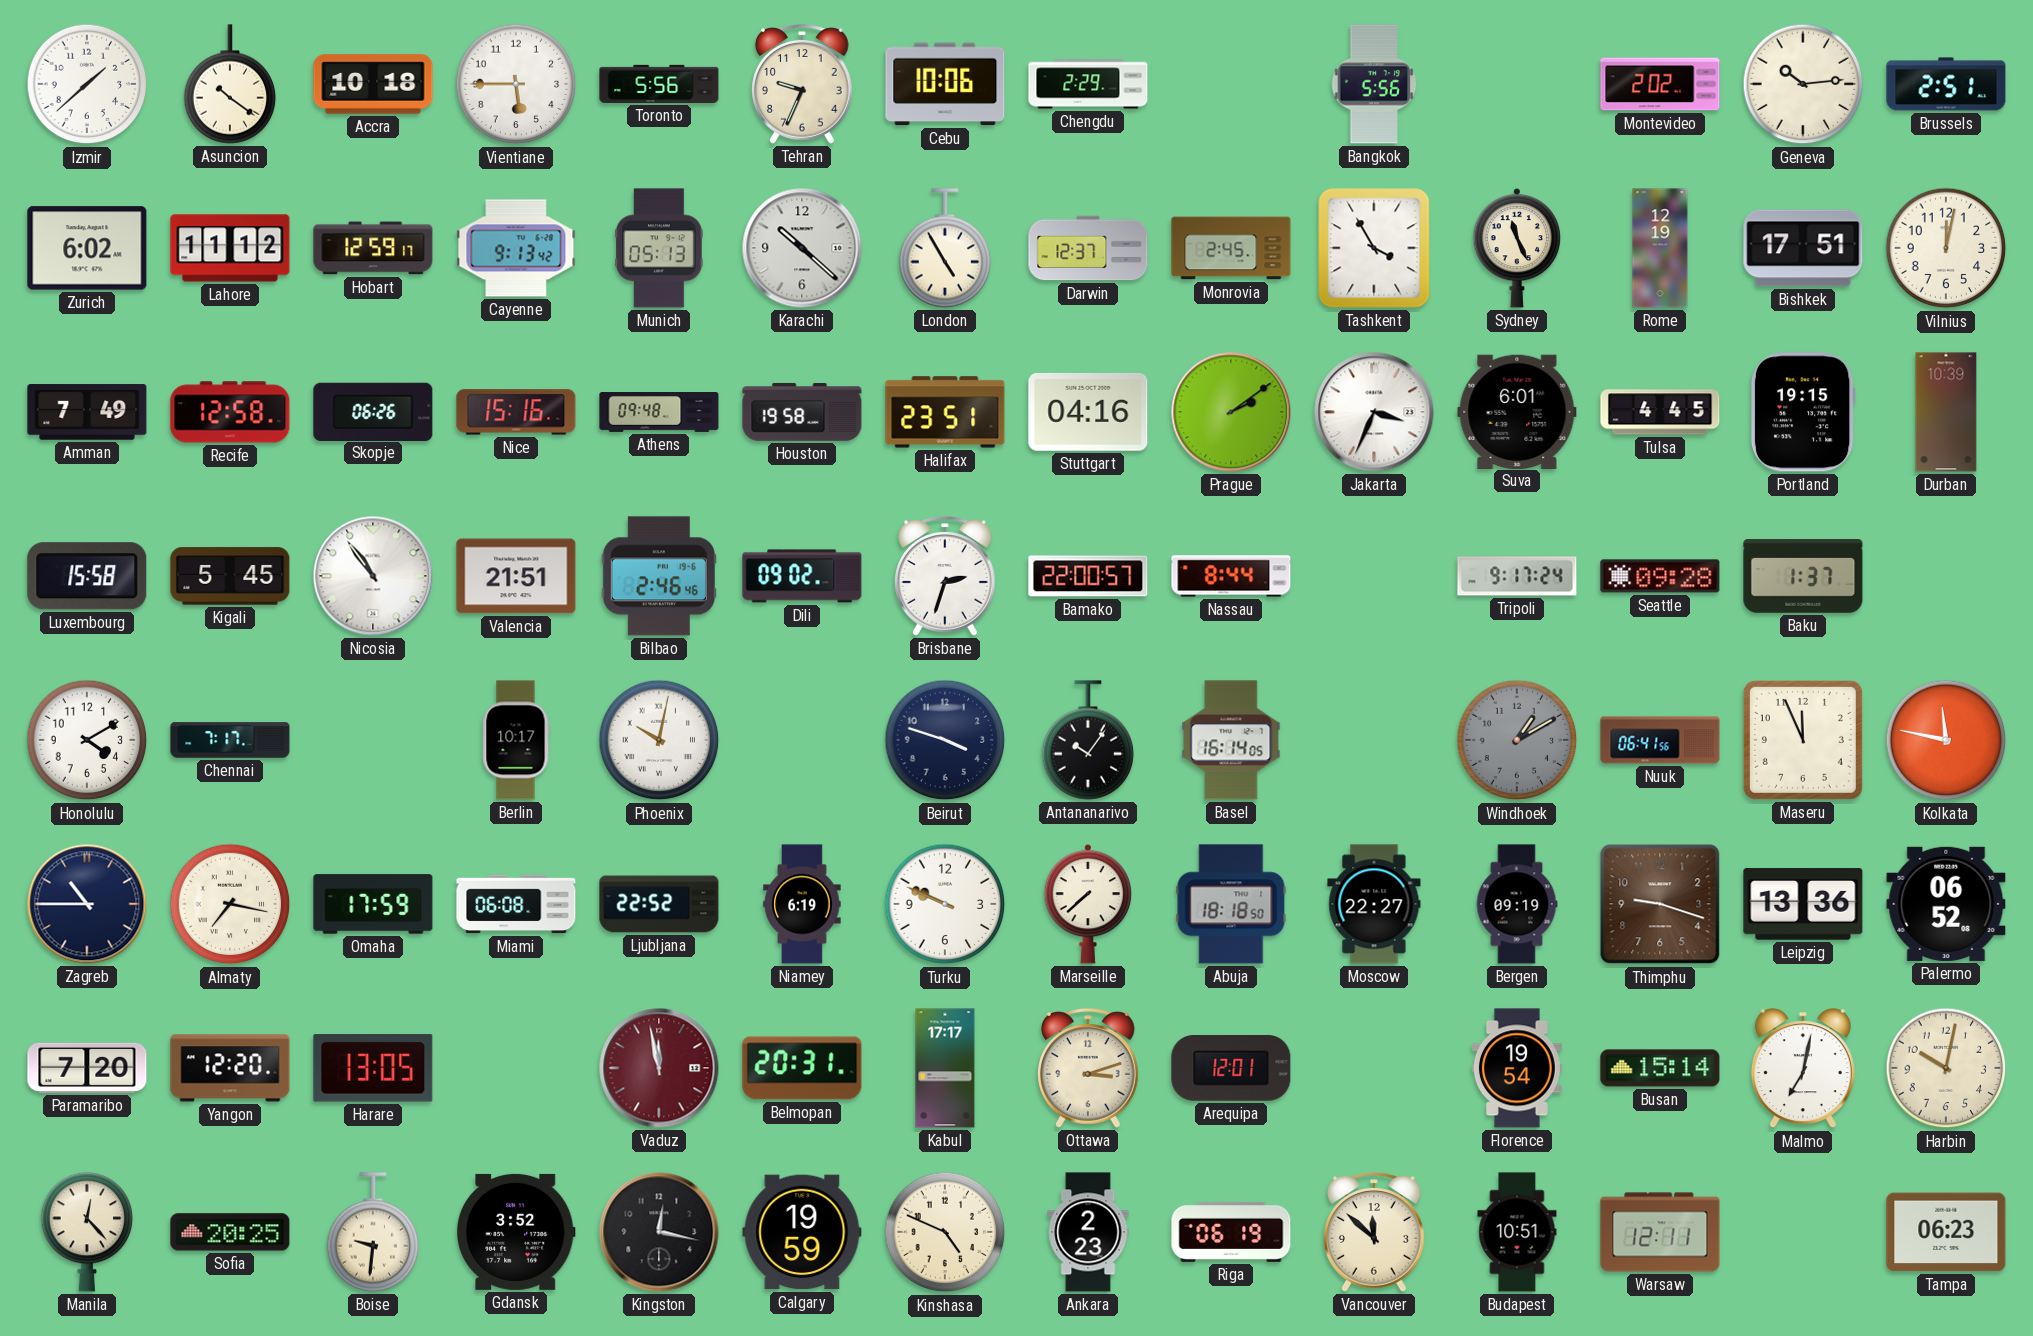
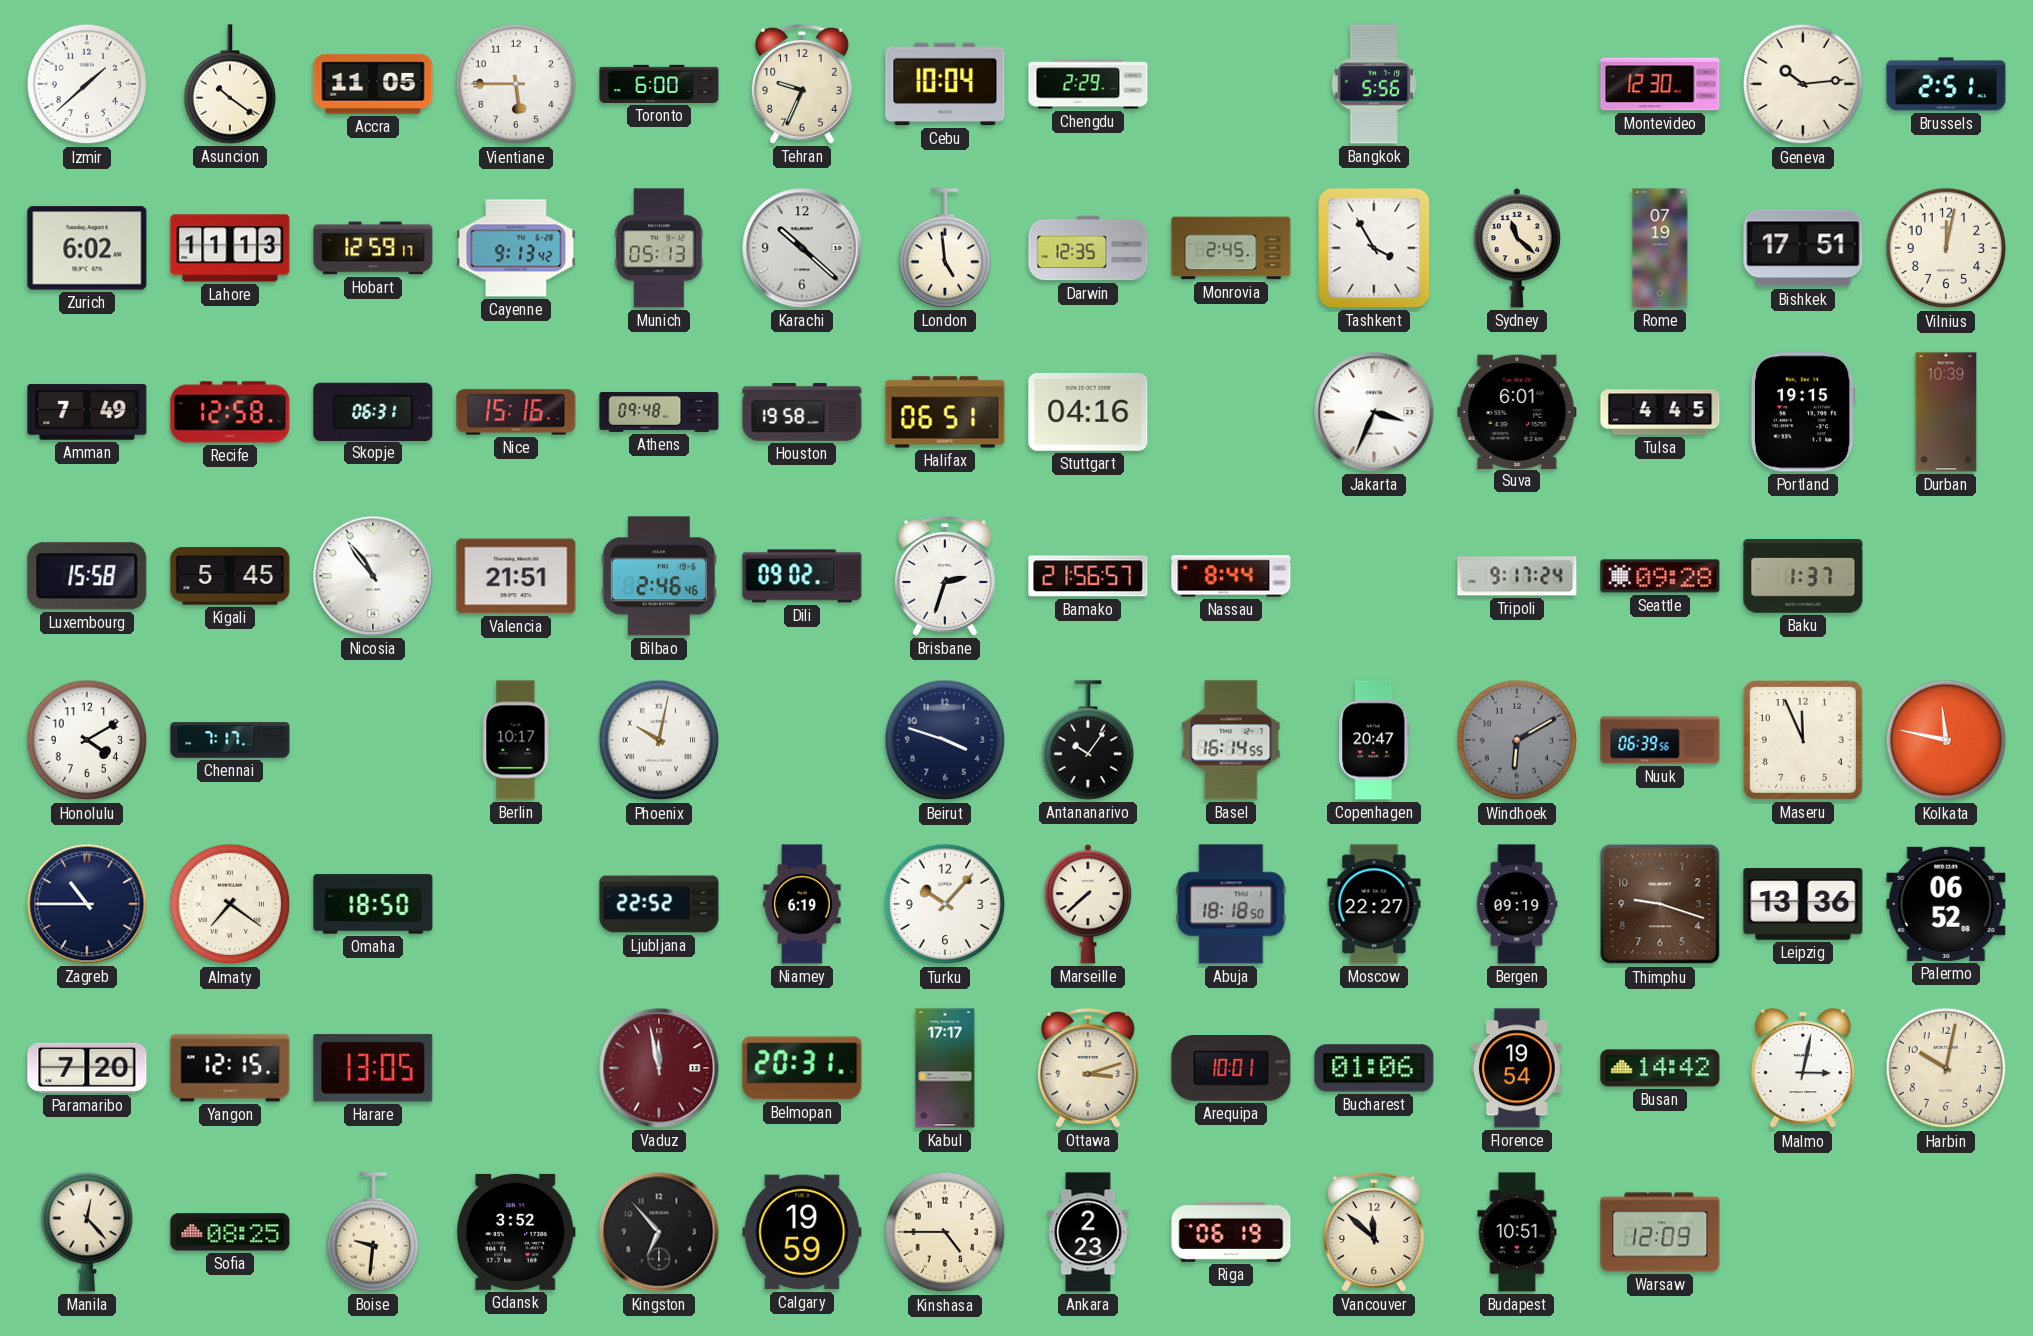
Accra: 10:18 -> 11:05
Toronto: 5:56 -> 6:00
Cebu: 10:06 -> 10:04
Montevideo: 2:02 -> 12:30
Lahore: 11:12 -> 11:13
London: 4:55 -> 4:59
Darwin: 12:37 -> 12:35
Sydney: 11:26 -> 11:22
Rome: 12:19 -> 07:19
Skopje: 06:26 -> 06:31
Halifax: 23:51 -> 06:51
Prague: 2:09 -> none
Bamako: 22:00 -> 21:56
Basel: 16:14:05 -> 16:14:55
Copenhagen: none -> 20:47
Windhoek: 1:10 -> 6:10
Nuuk: 06:41 -> 06:39
Almaty: 7:17 -> 7:21
Omaha: 17:59 -> 18:50
Miami: 06:08 -> none
Turku: 9:49 -> 10:07
Yangon: 12:20 -> 12:15
Arequipa: 12:01 -> 10:01
Bucharest: none -> 01:06
Busan: 15:14 -> 14:42
Malmo: 7:02 -> 3:02
Sofia: 20:25 -> 08:25
Kingston: 12:17 -> 6:53
Kinshasa: 4:49 -> 4:45
Warsaw: 12:11 -> 12:09
Tampa: 06:23 -> none
